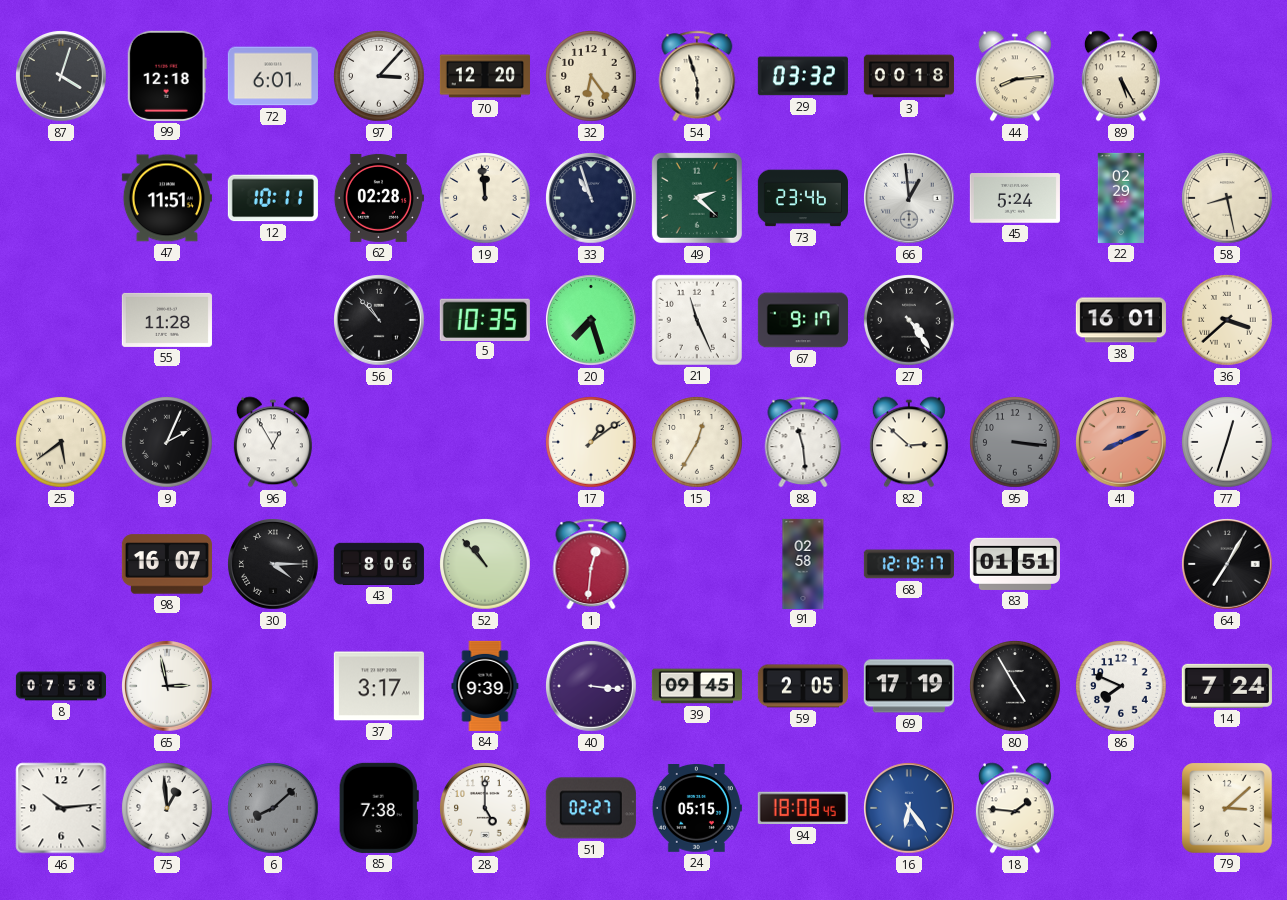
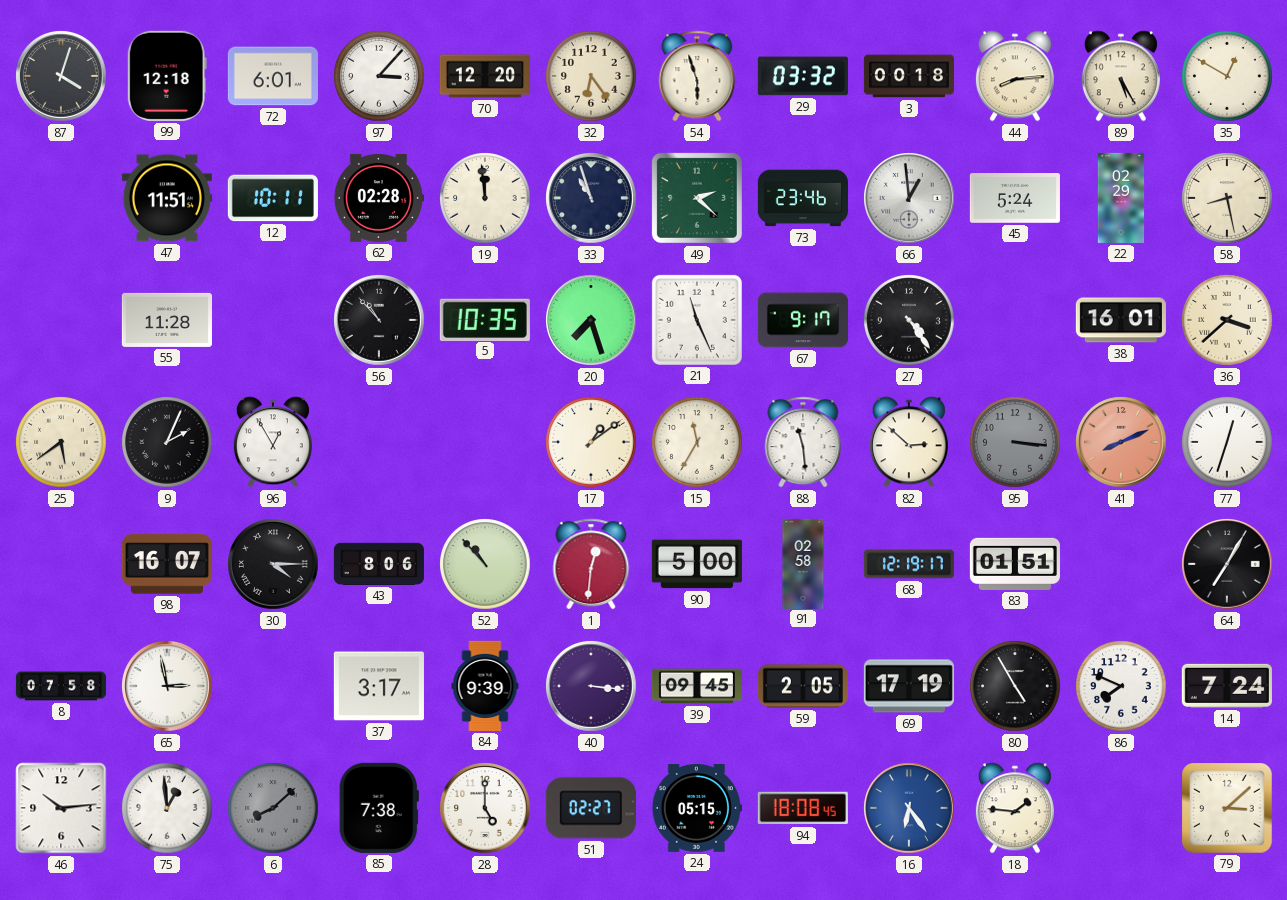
35: none -> 12:50
15: 12:35 -> 11:35
90: none -> 5:00
